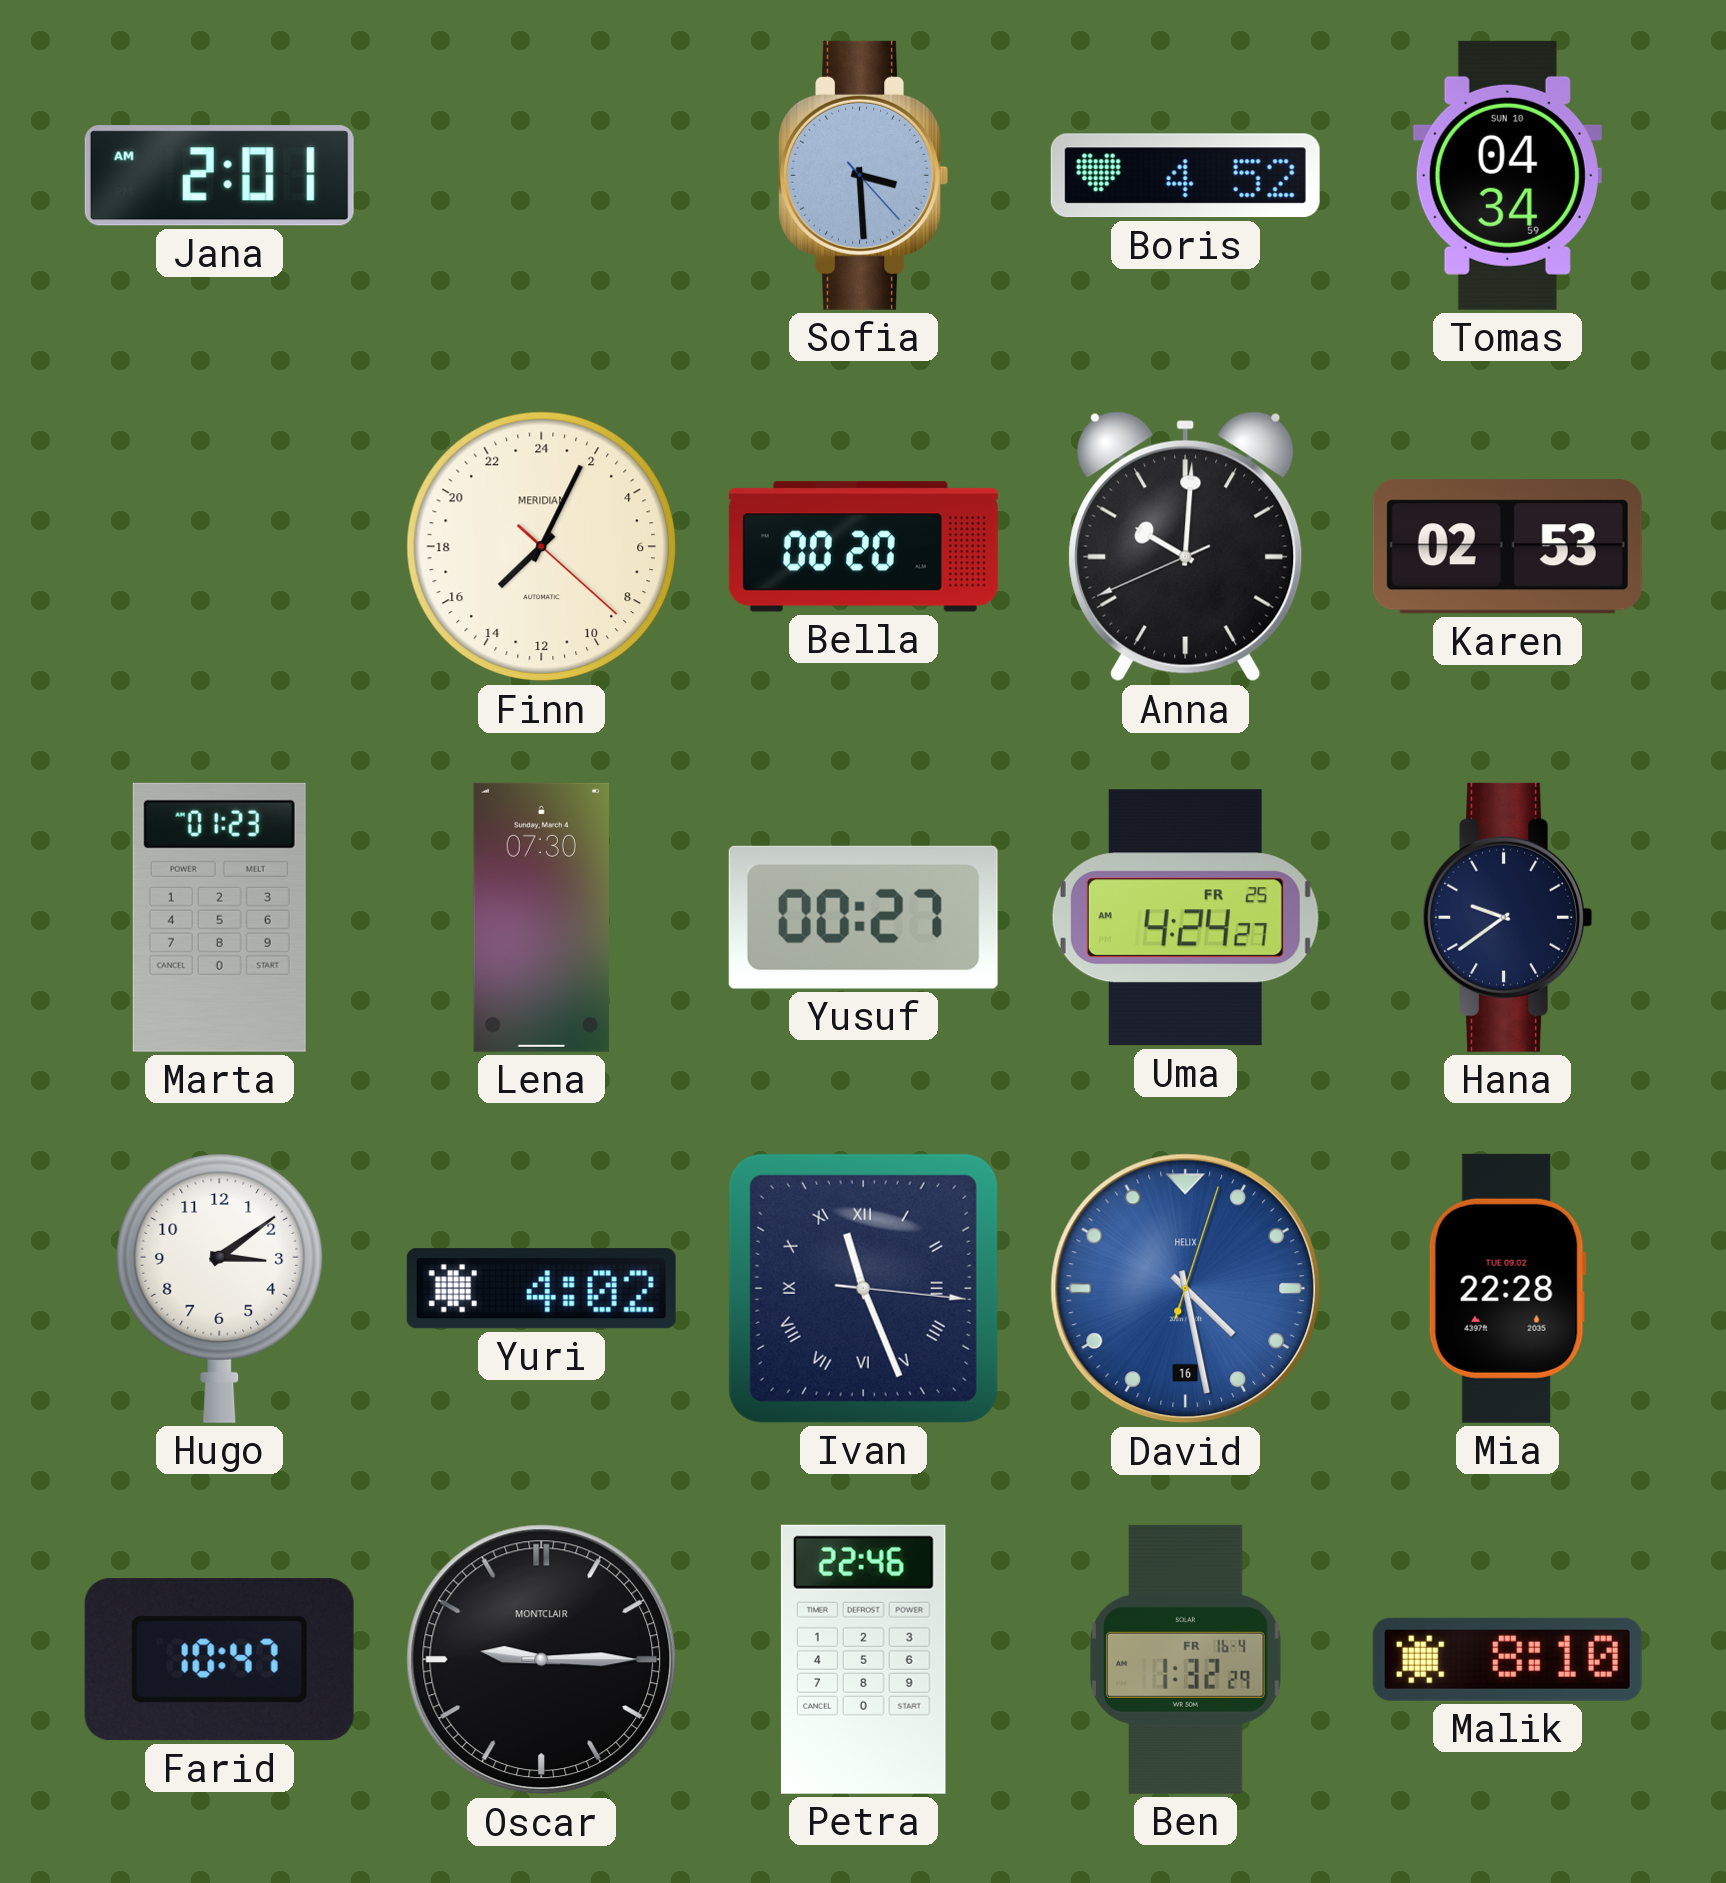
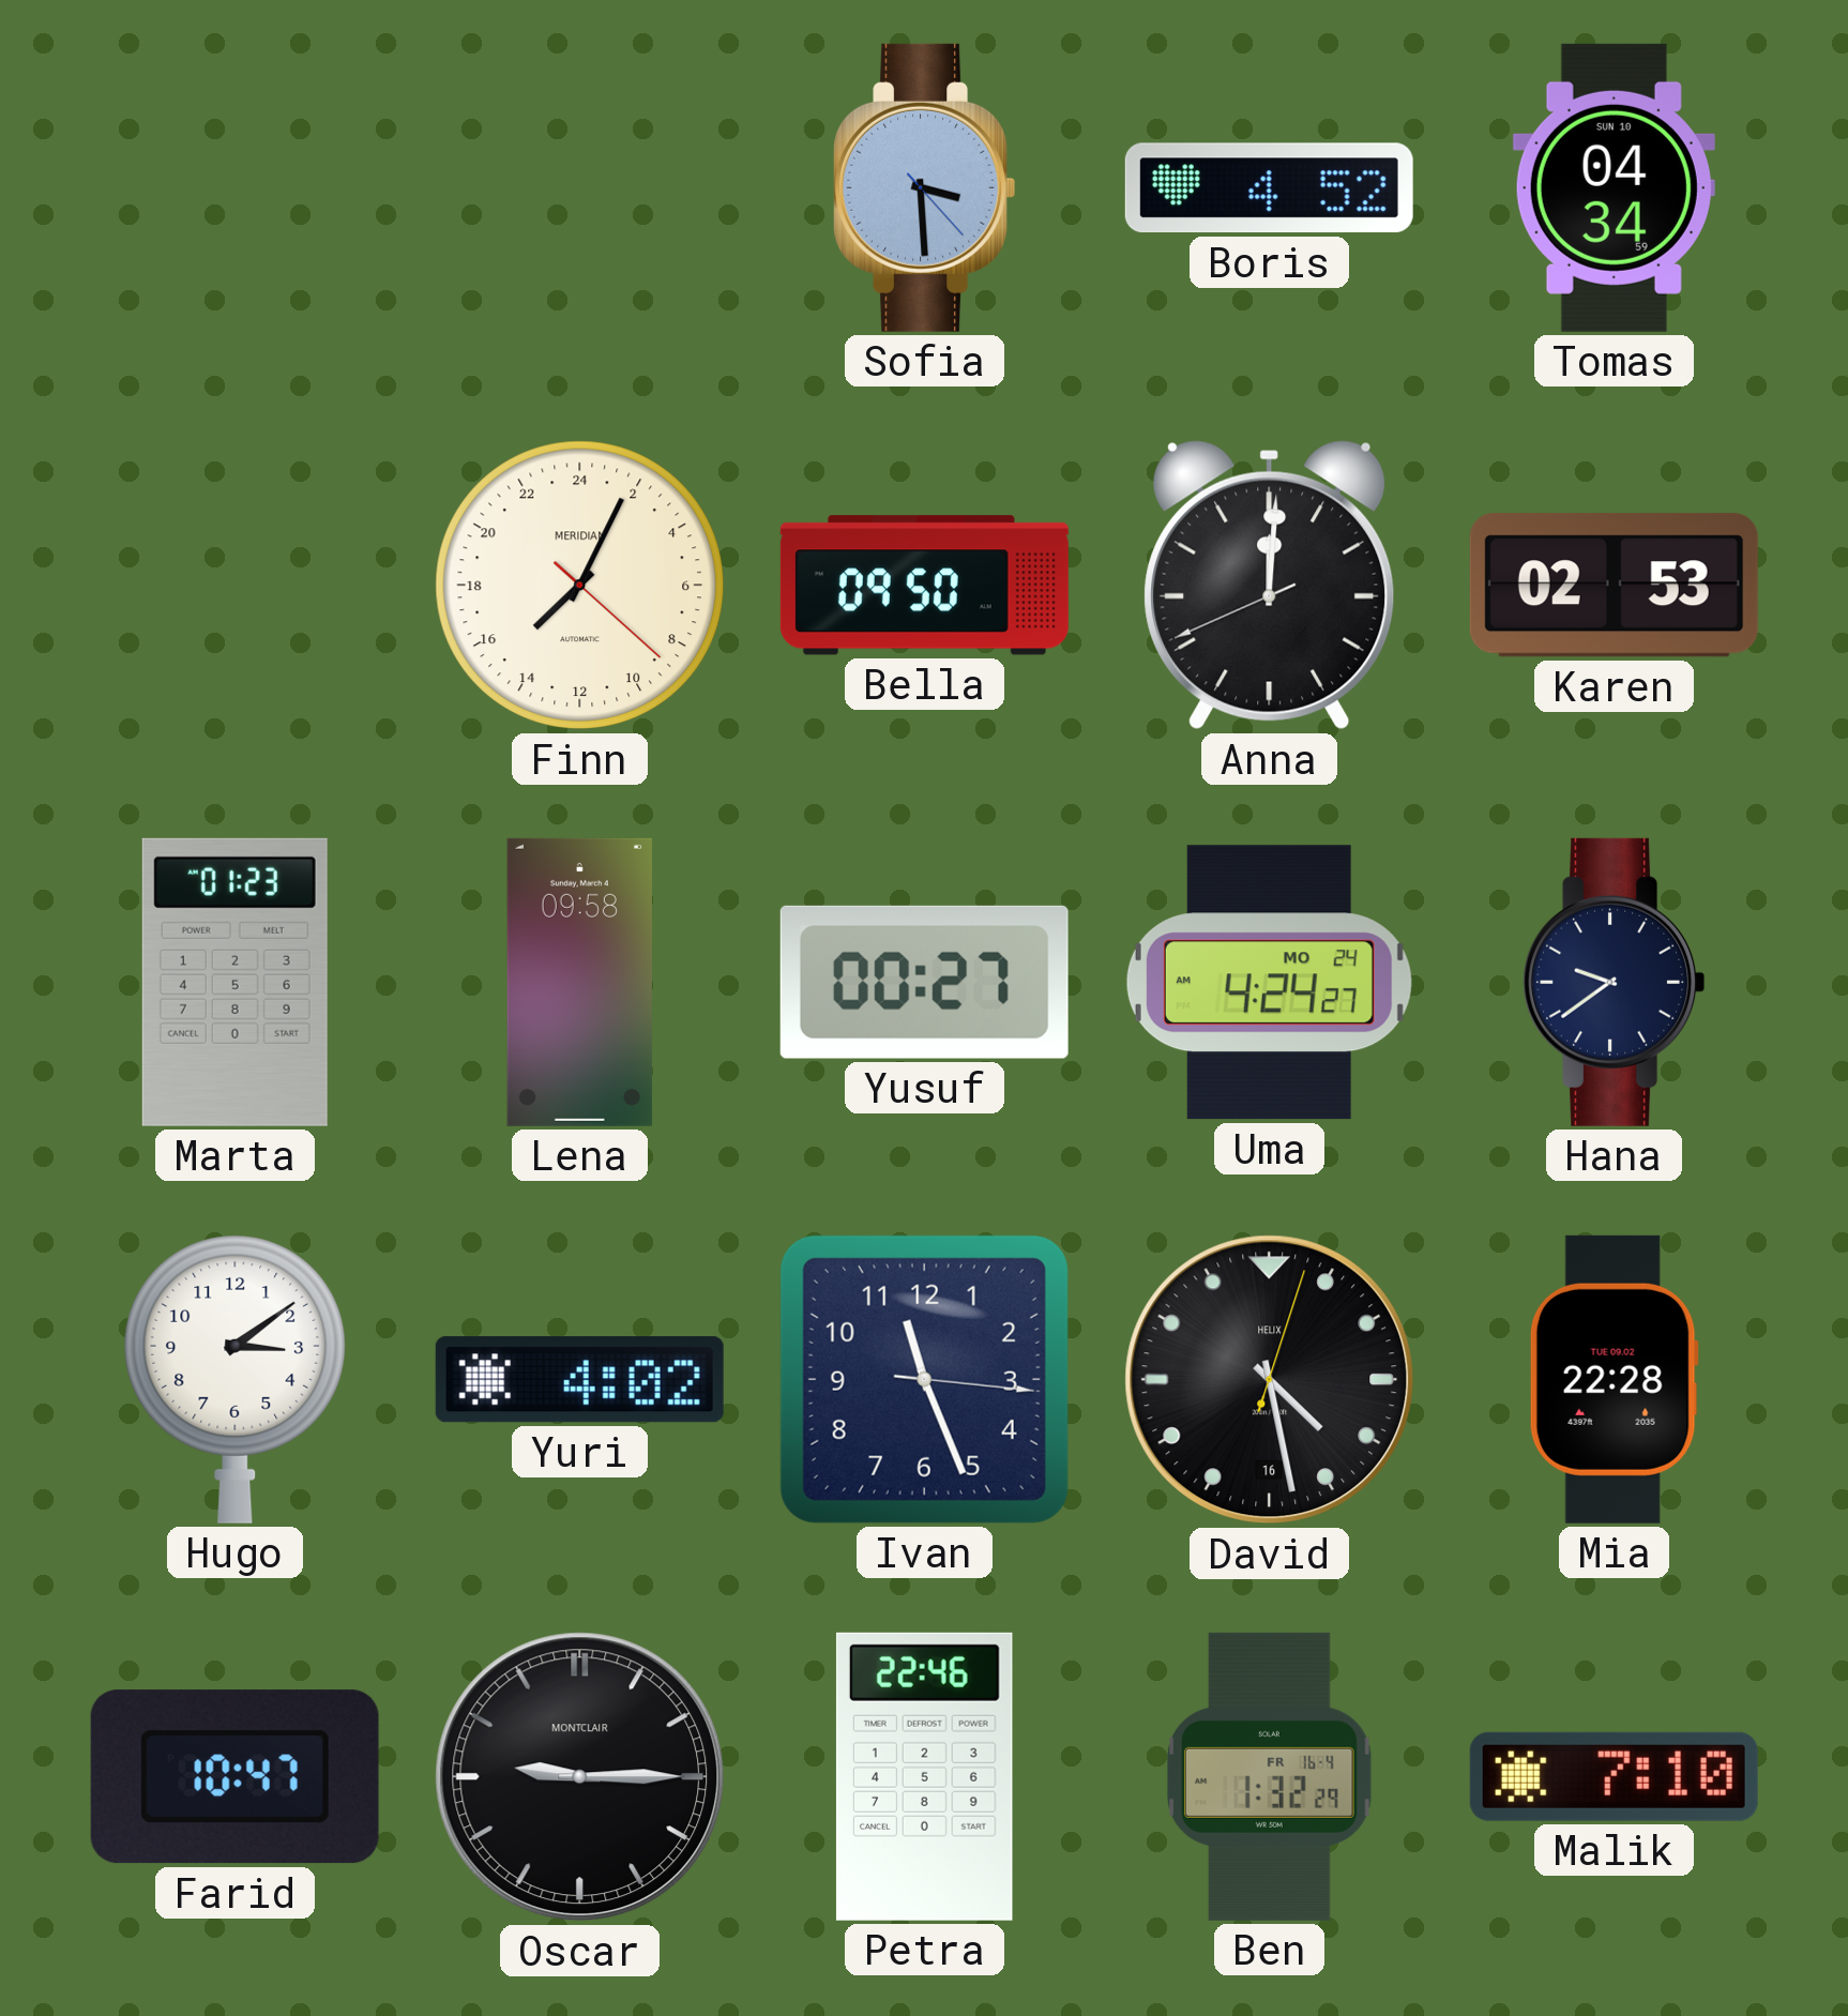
Jana: 2:01 -> none
Bella: 00:20 -> 09:50
Anna: 10:00 -> 12:00
Lena: 07:30 -> 09:58
Uma date: FR 25 -> MO 24
Ivan numerals: Roman -> Arabic
David dial: blue -> black
Malik: 8:10 -> 7:10
